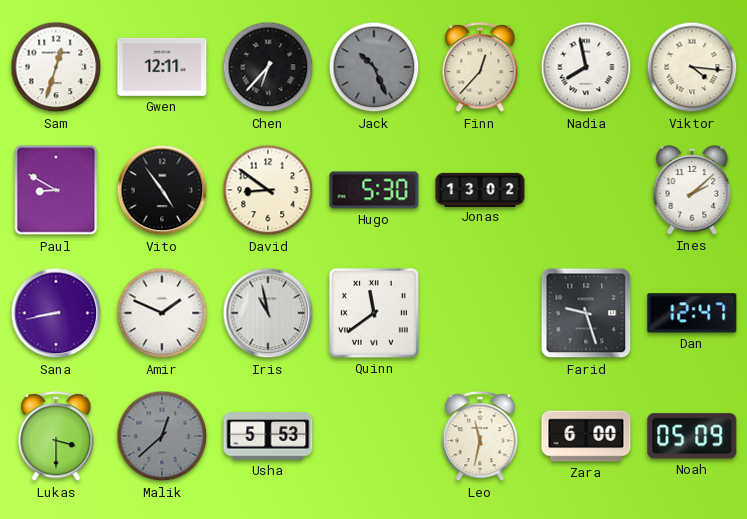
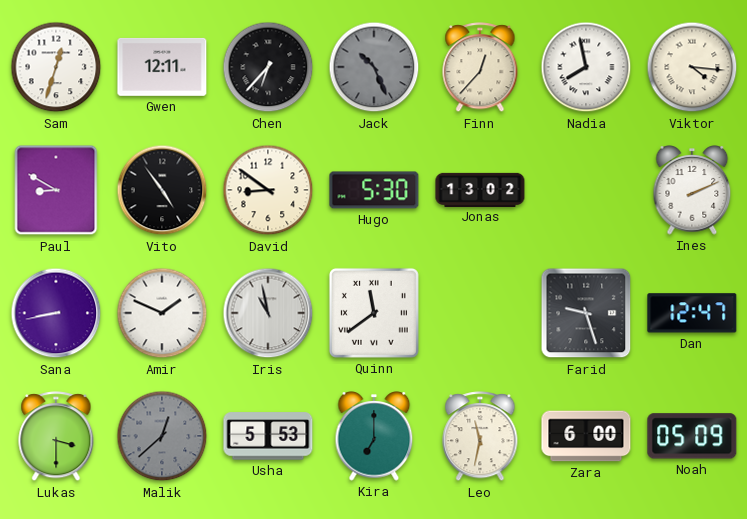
Ines: 2:08 -> 2:11
Kira: none -> 7:00
